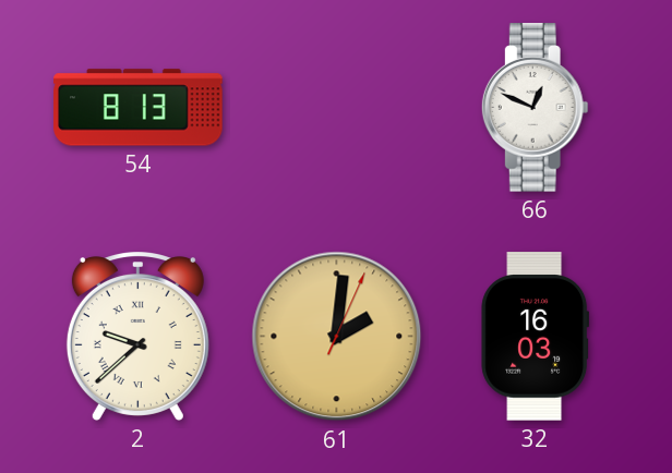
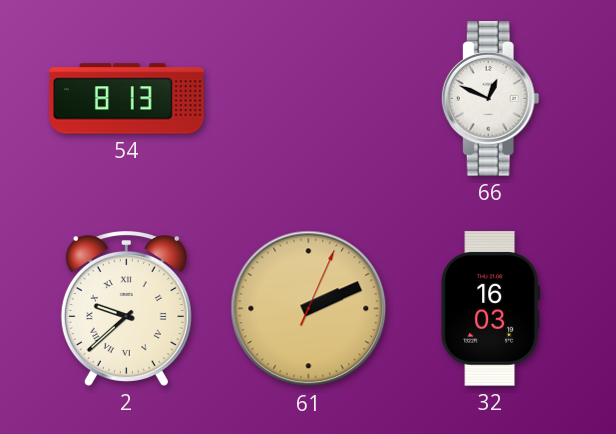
61: 2:01 -> 2:11
